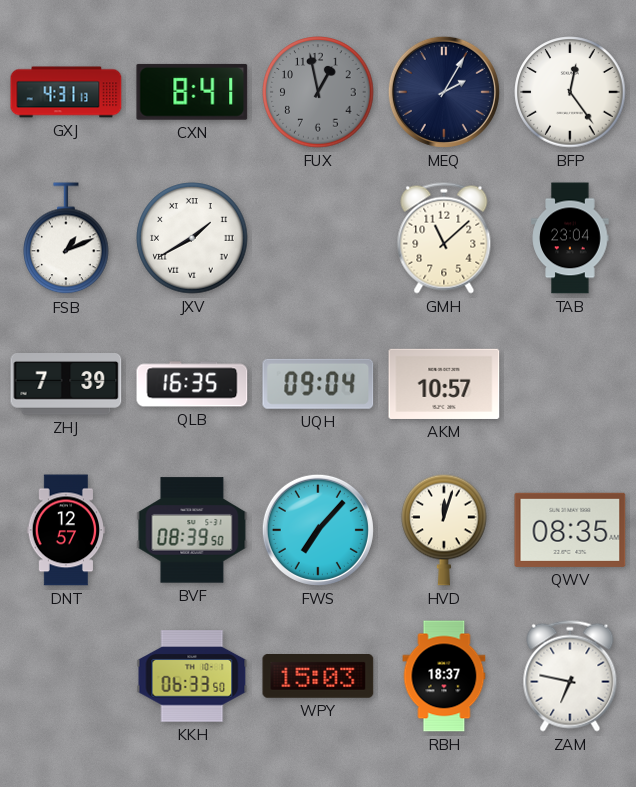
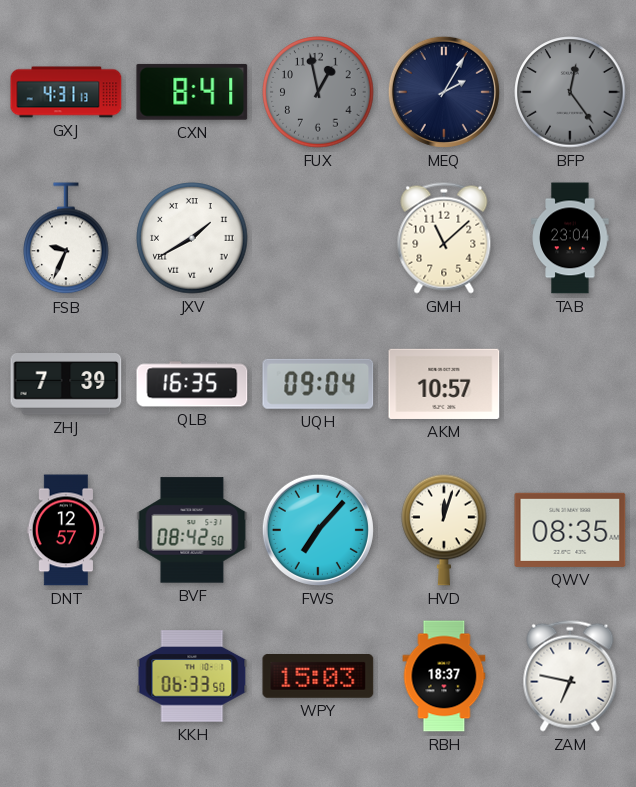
BFP dial: white -> grey
FSB: 1:11 -> 9:34
BVF: 08:39 -> 08:42
